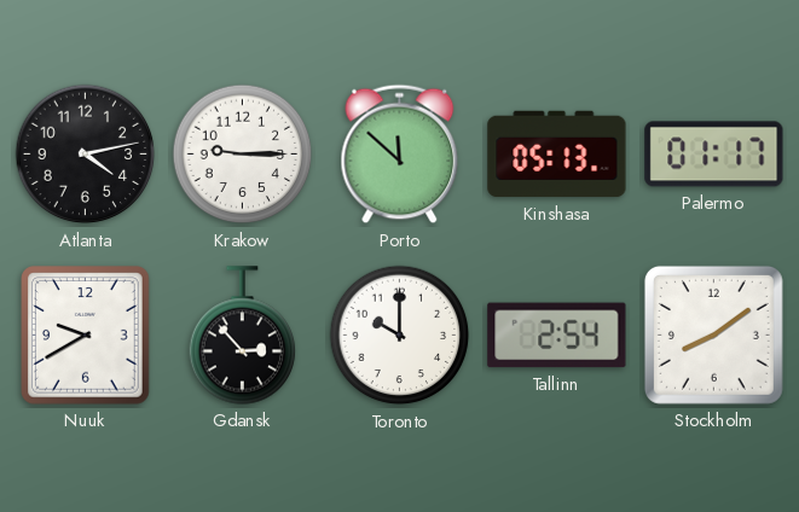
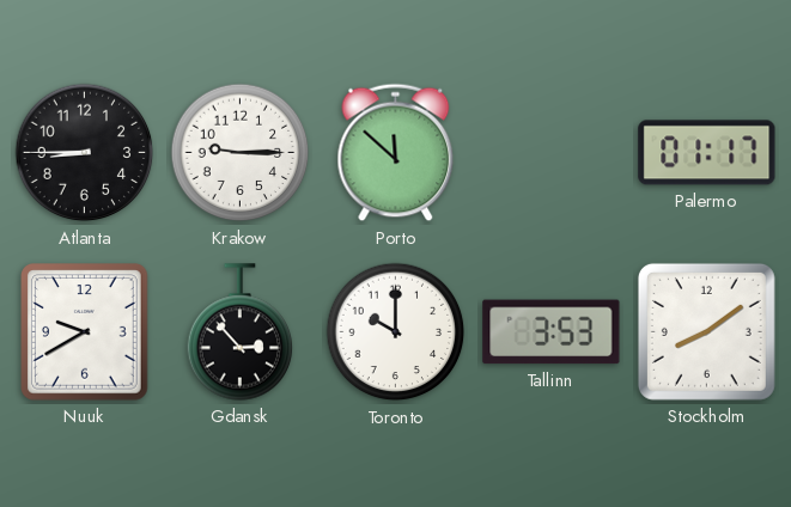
Atlanta: 4:13 -> 8:45
Kinshasa: 05:13 -> none
Tallinn: 2:54 -> 3:53
